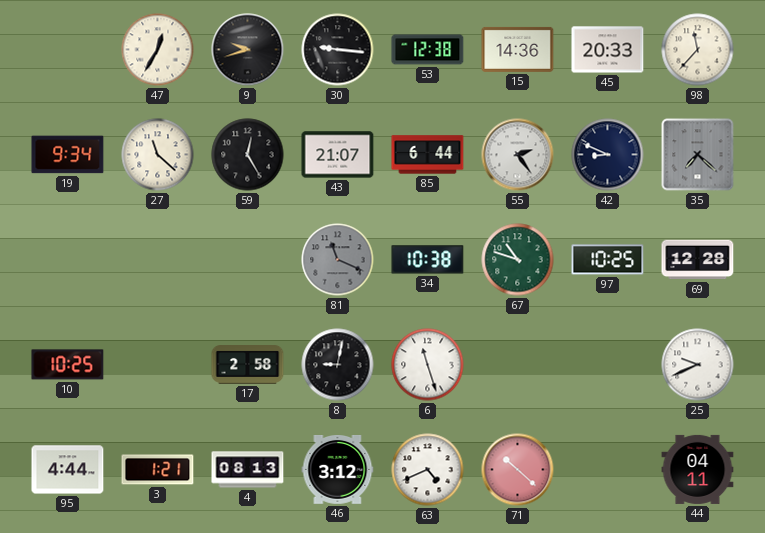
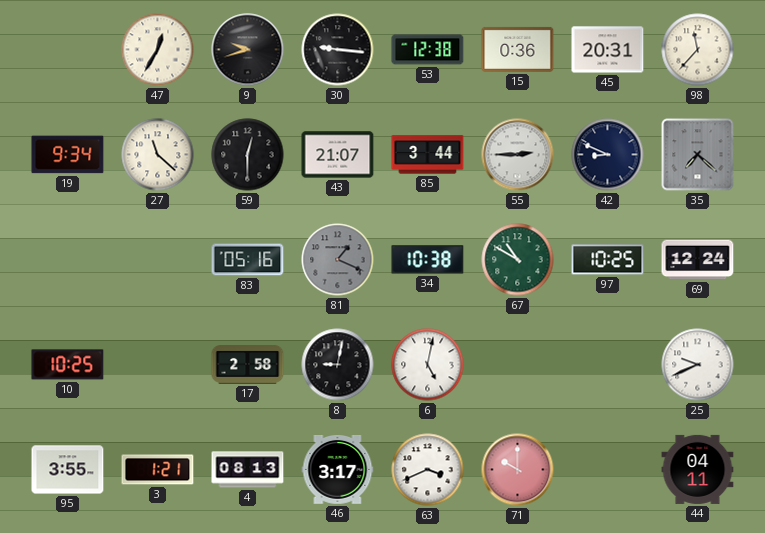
15: 14:36 -> 0:36
45: 20:33 -> 20:31
59: 12:25 -> 12:30
85: 6:44 -> 3:44
55: 2:24 -> 2:45
83: none -> 05:16
81: 11:19 -> 1:19
67: 10:48 -> 10:50
69: 12:28 -> 12:24
6: 11:27 -> 5:02
95: 4:44 -> 3:55
46: 3:12 -> 3:17
63: 4:41 -> 3:41
71: 10:22 -> 10:00
